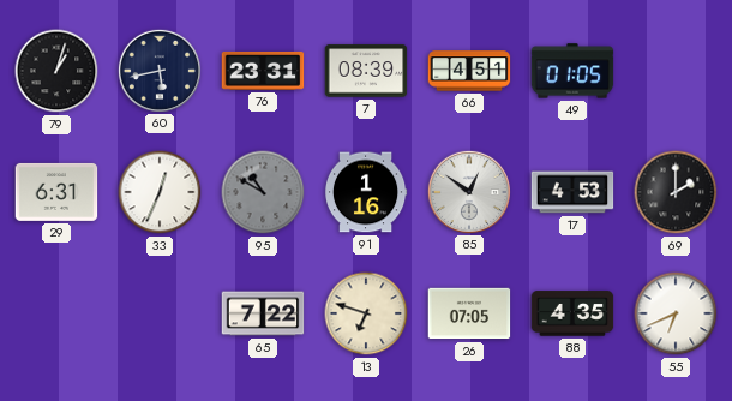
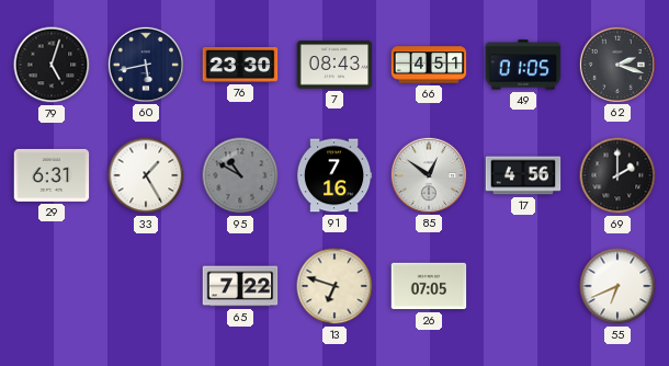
79: 1:03 -> 5:03
76: 23:31 -> 23:30
7: 08:39 -> 08:43
62: none -> 2:18
33: 12:34 -> 1:25
91: 1:16 -> 7:16
17: 4:53 -> 4:56
88: 4:35 -> none
